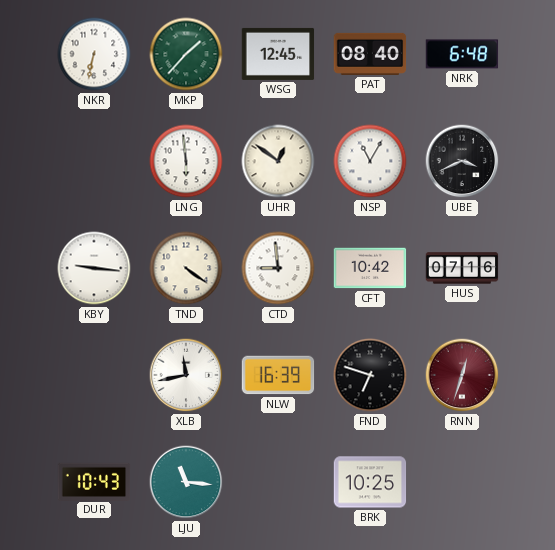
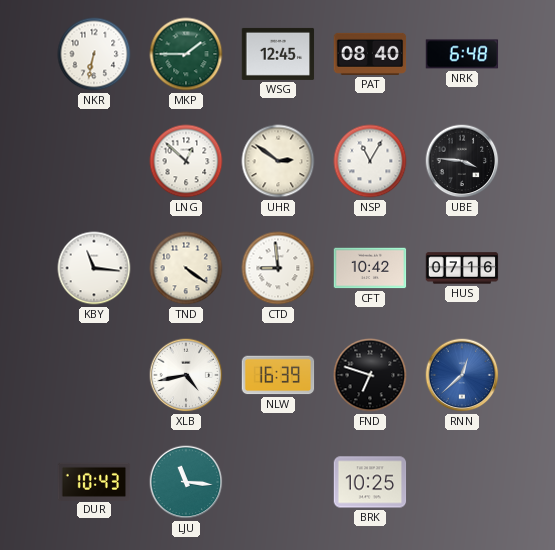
MKP: 1:37 -> 1:45
LNG: 5:59 -> 12:52
UHR: 12:51 -> 2:51
UBE: 3:41 -> 3:46
KBY: 9:16 -> 11:16
XLB: 11:43 -> 4:43
RNN: 12:33 -> 12:38
RNN dial: burgundy -> blue
